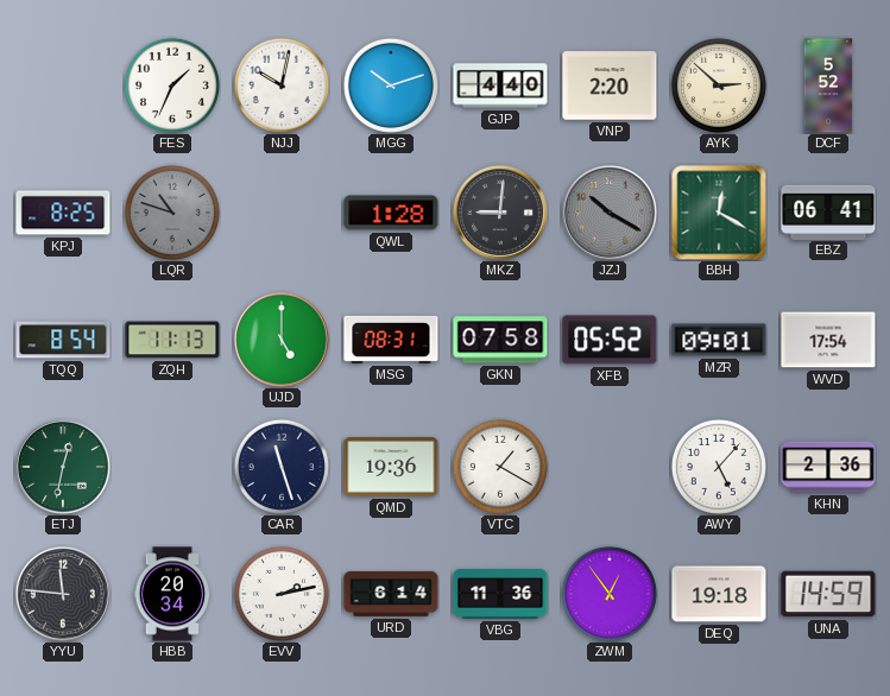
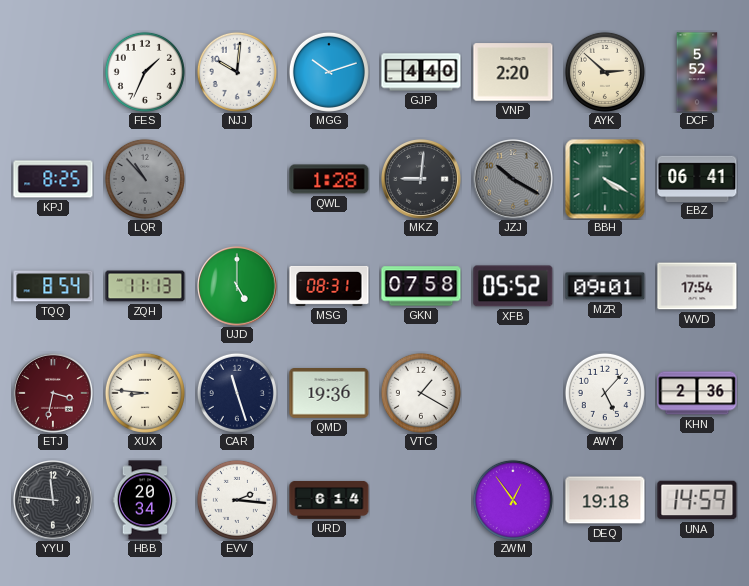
NJJ: 10:02 -> 10:01
LQR: 10:48 -> 10:53
BBH: 12:20 -> 4:20
ETJ: 12:32 -> 3:32
ETJ dial: green -> burgundy
XUX: none -> 8:46
EVV: 2:13 -> 2:16
VBG: 11:36 -> none
